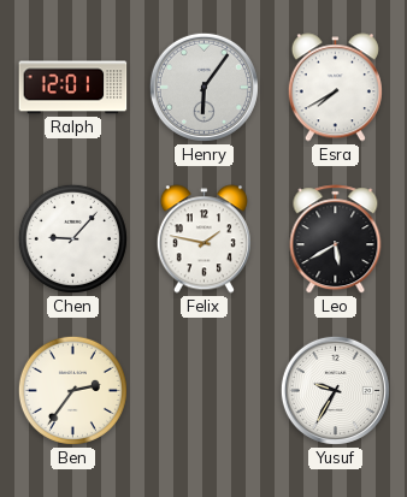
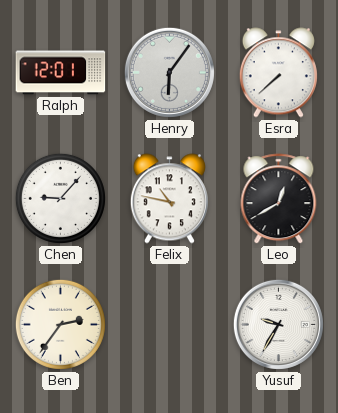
Esra: 7:40 -> 7:38
Felix: 1:47 -> 10:47
Leo: 5:40 -> 12:40
